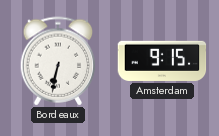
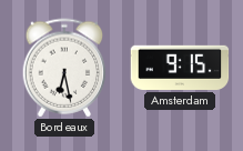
Bordeaux: 6:32 -> 6:28
